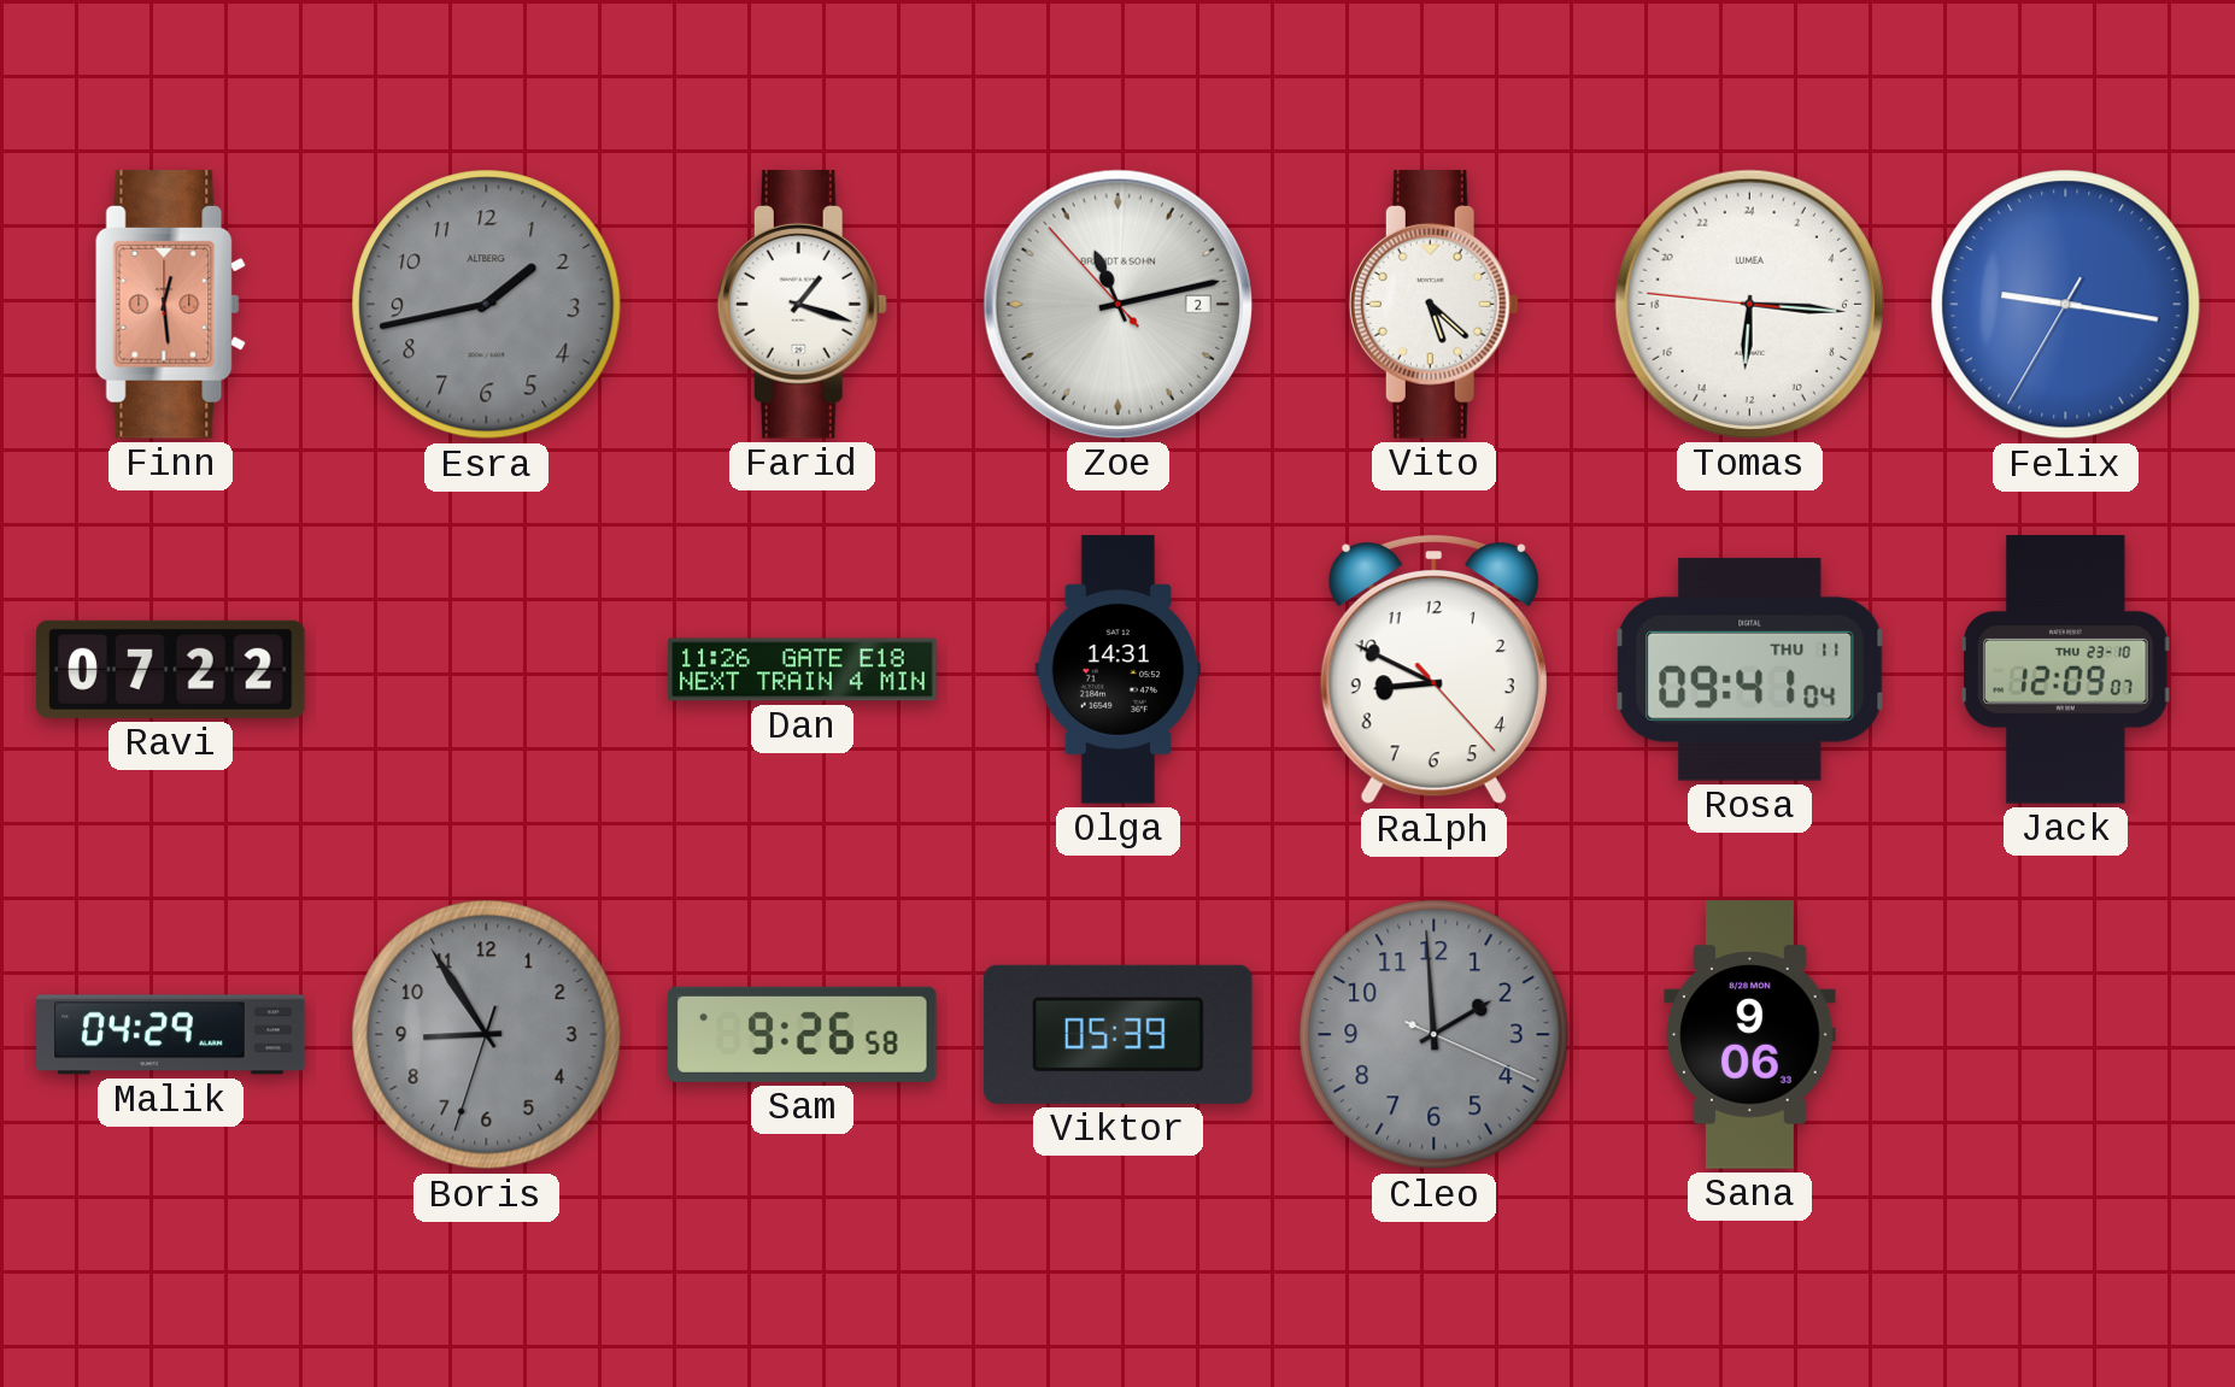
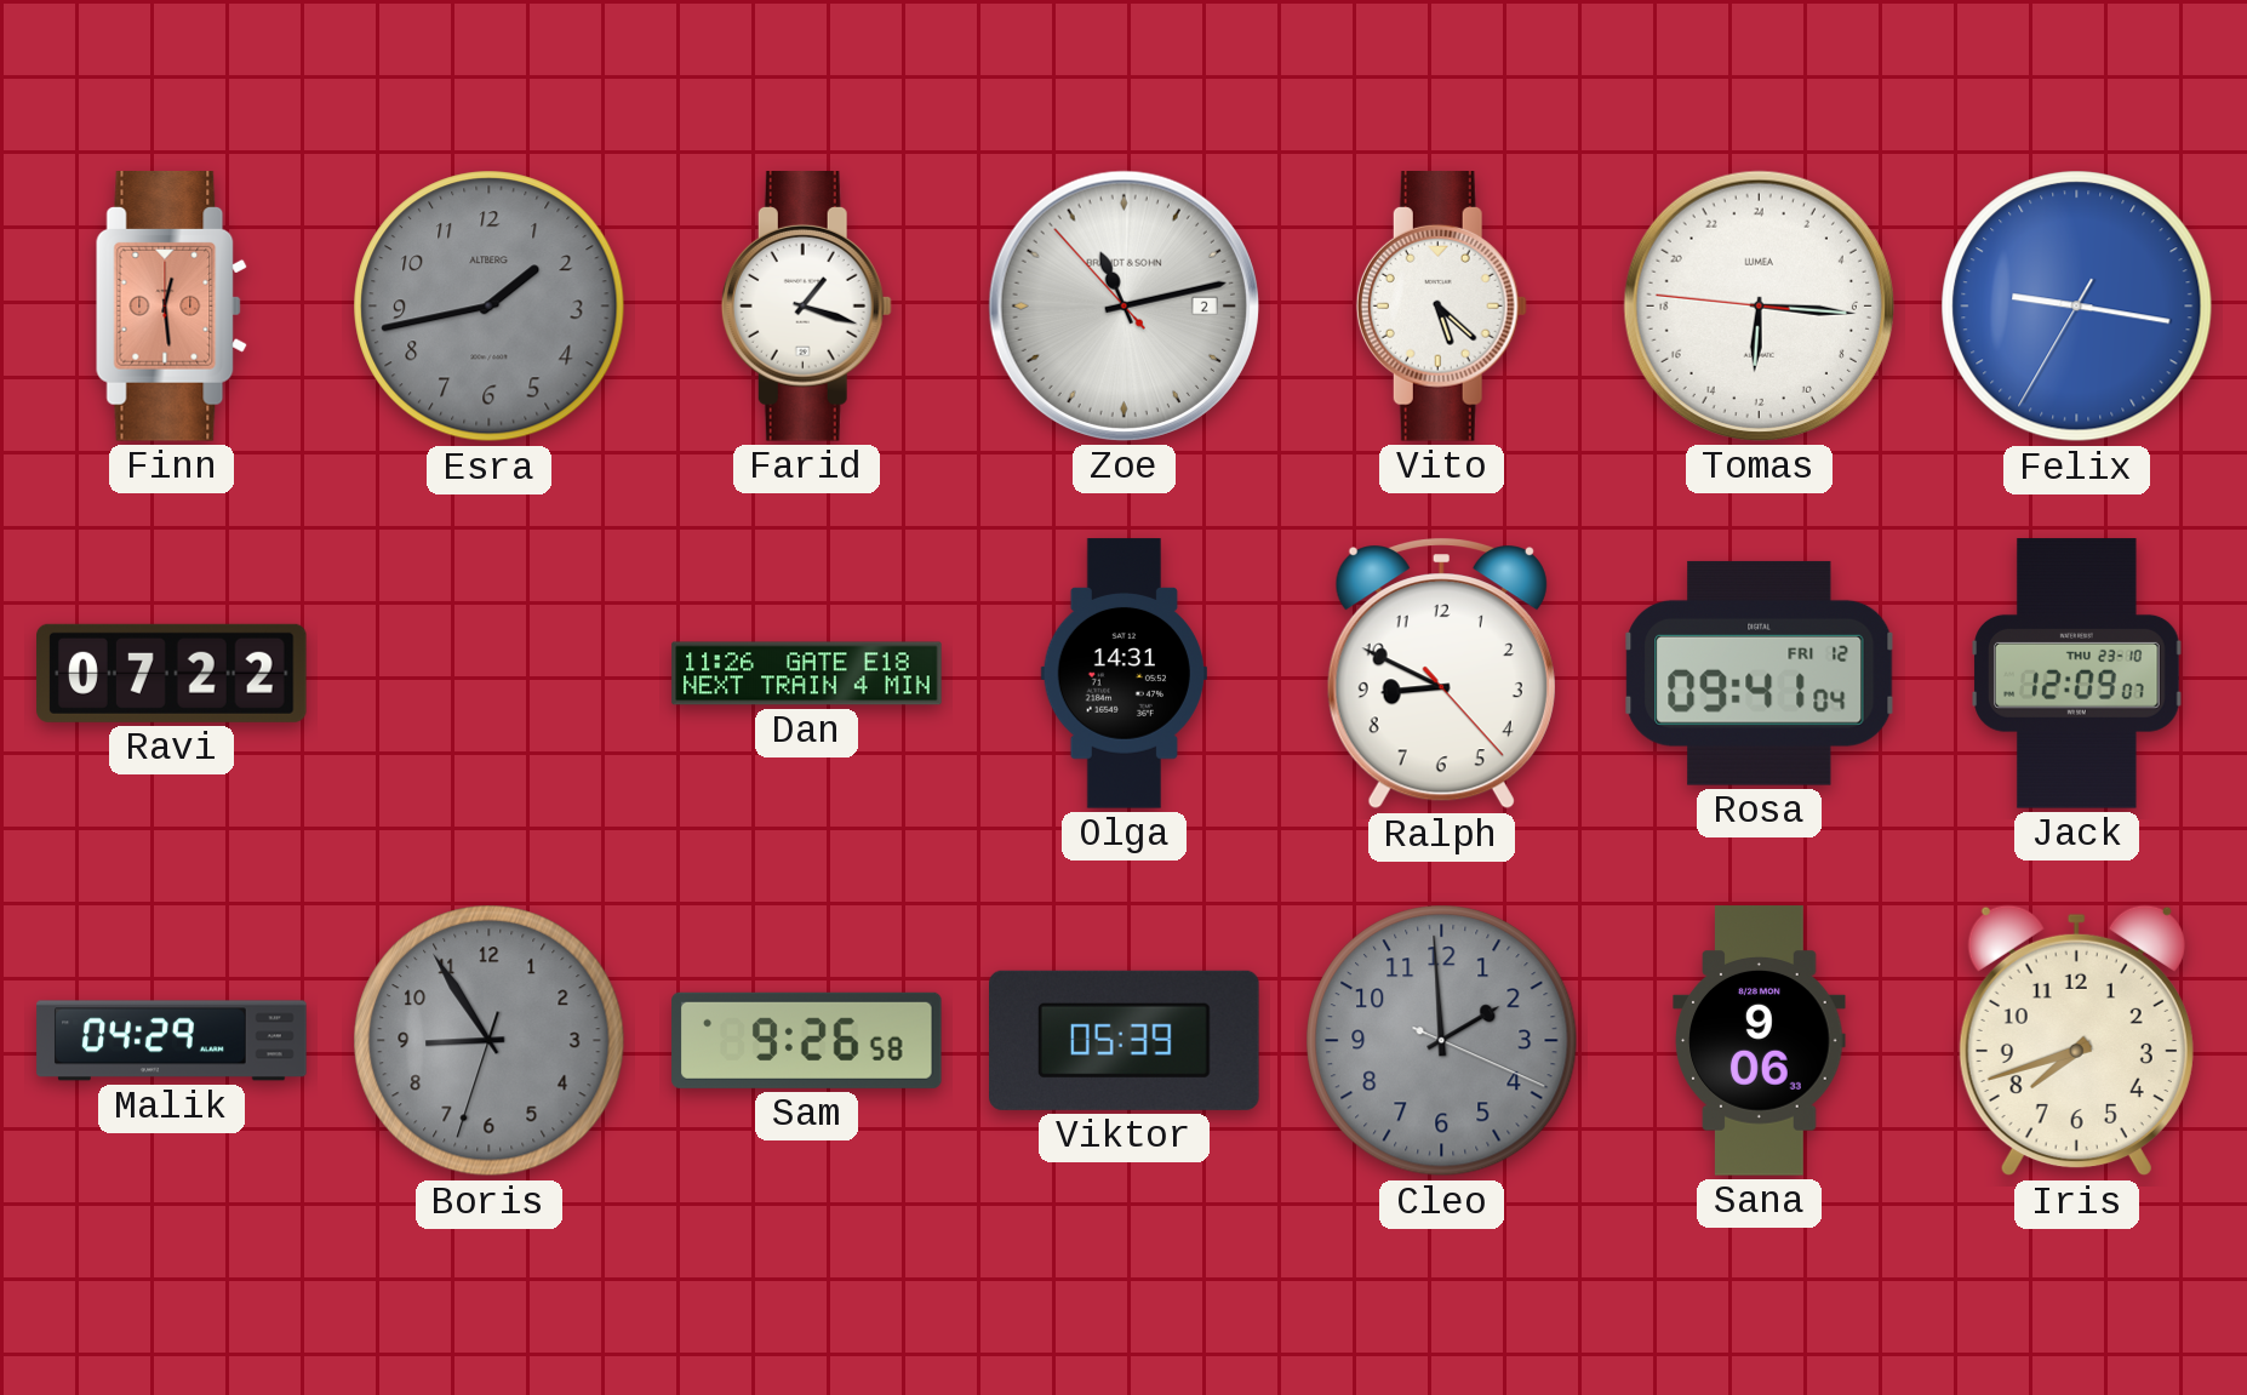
Rosa date: THU 11 -> FRI 12
Iris: none -> 7:42
